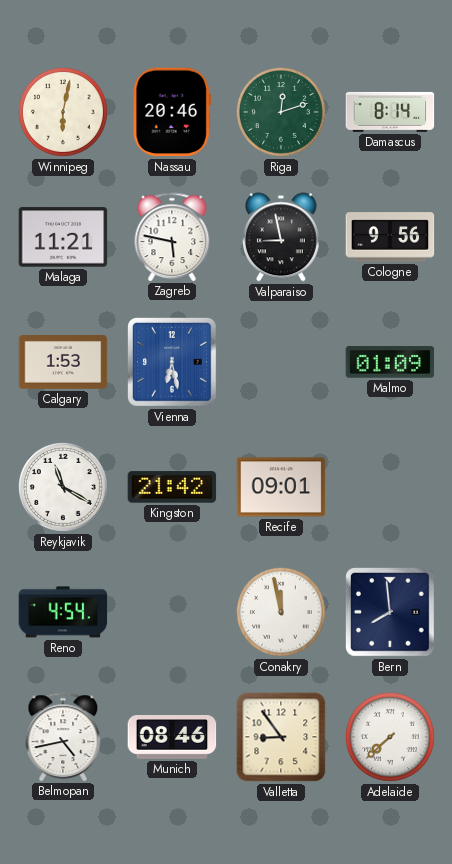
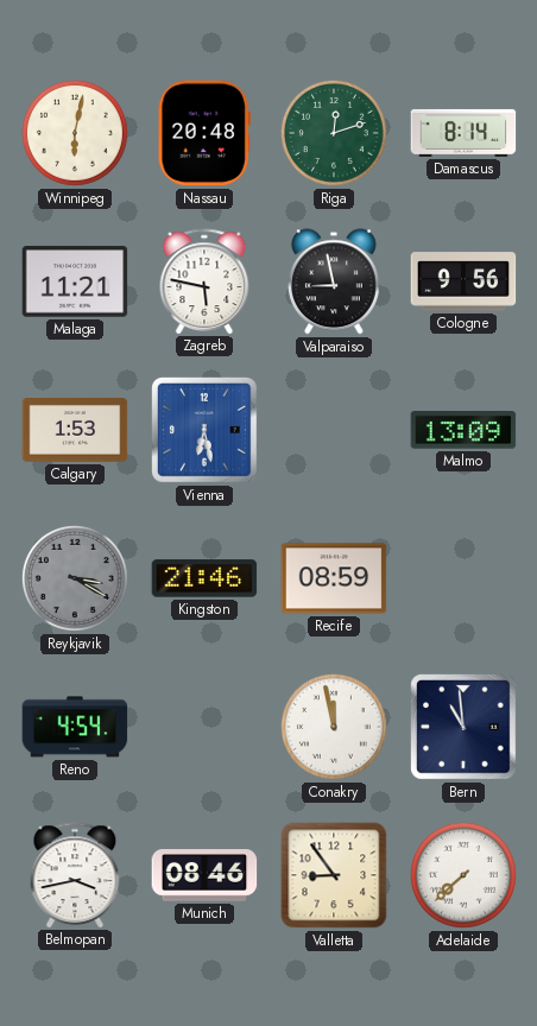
Nassau: 20:46 -> 20:48
Malmo: 01:09 -> 13:09
Reykjavik: 11:20 -> 3:20
Reykjavik dial: white -> grey
Kingston: 21:42 -> 21:46
Recife: 09:01 -> 08:59
Bern: 7:59 -> 10:59
Belmopan: 4:43 -> 3:43
